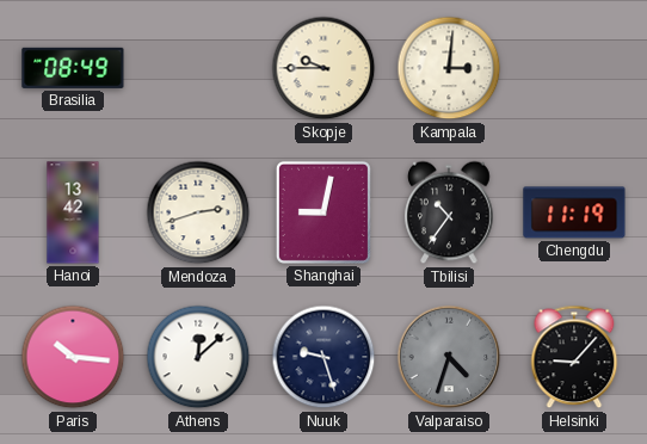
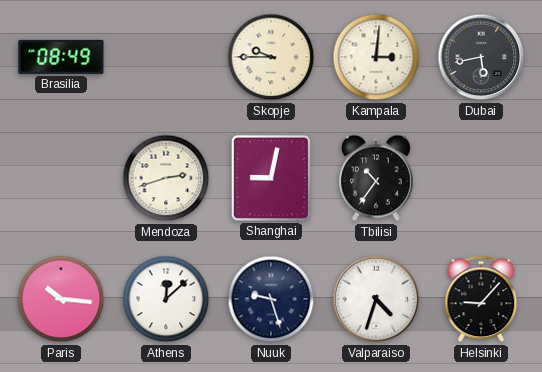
Dubai: none -> 5:43
Hanoi: 13:42 -> none
Chengdu: 11:19 -> none
Valparaiso dial: grey -> white
